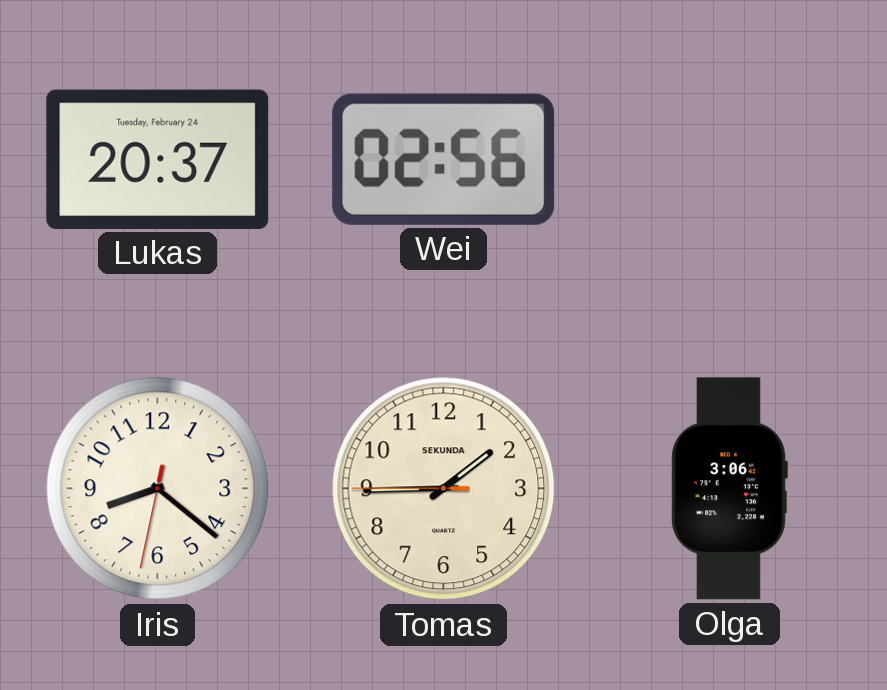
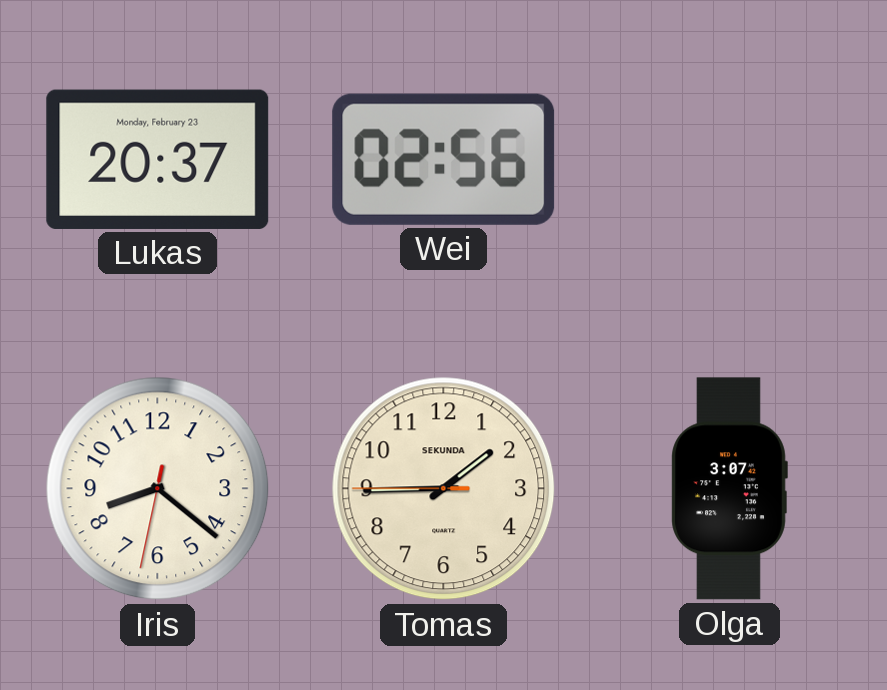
Lukas date: Tuesday, February 24 -> Monday, February 23
Olga: 3:06 -> 3:07
